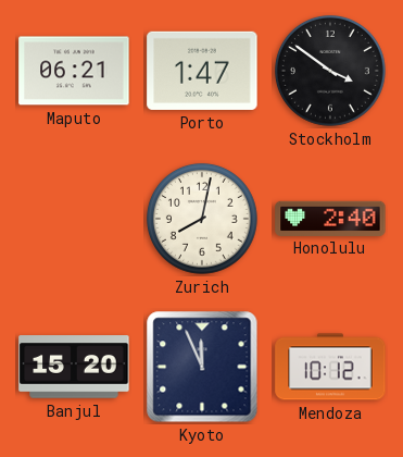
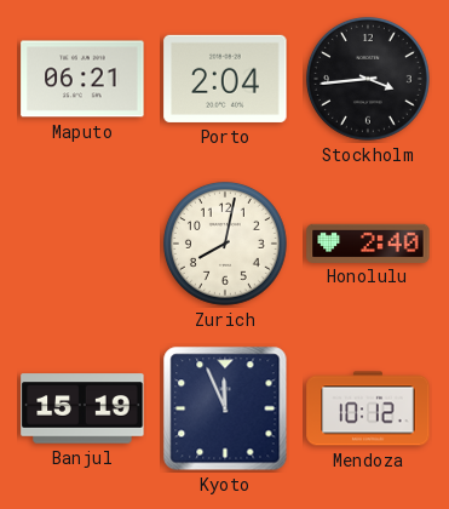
Porto: 1:47 -> 2:04
Stockholm: 3:51 -> 3:44
Banjul: 15:20 -> 15:19
